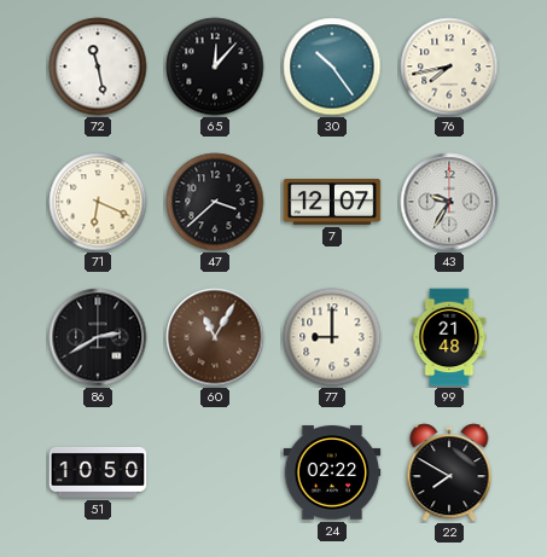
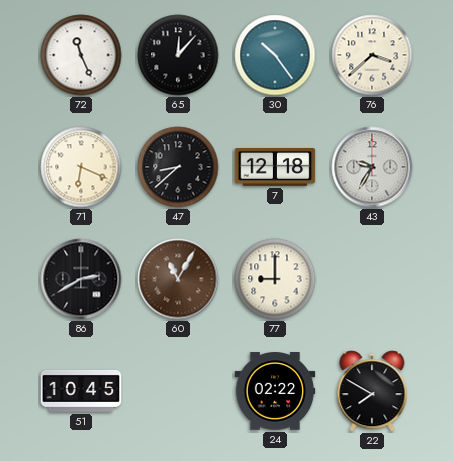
72: 11:28 -> 11:26
76: 7:43 -> 3:38
47: 3:38 -> 8:38
7: 12:07 -> 12:18
99: 21:48 -> none
51: 10:50 -> 10:45
